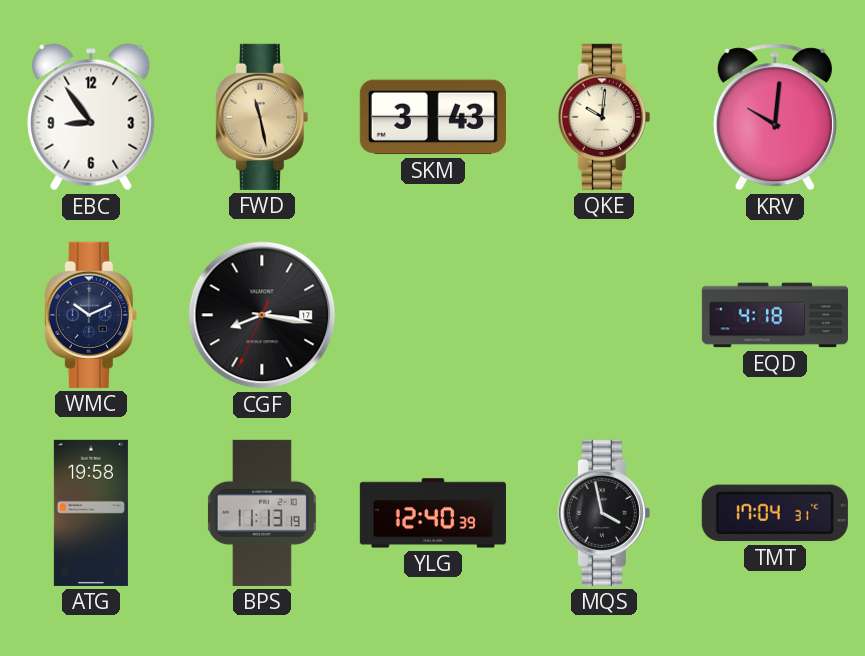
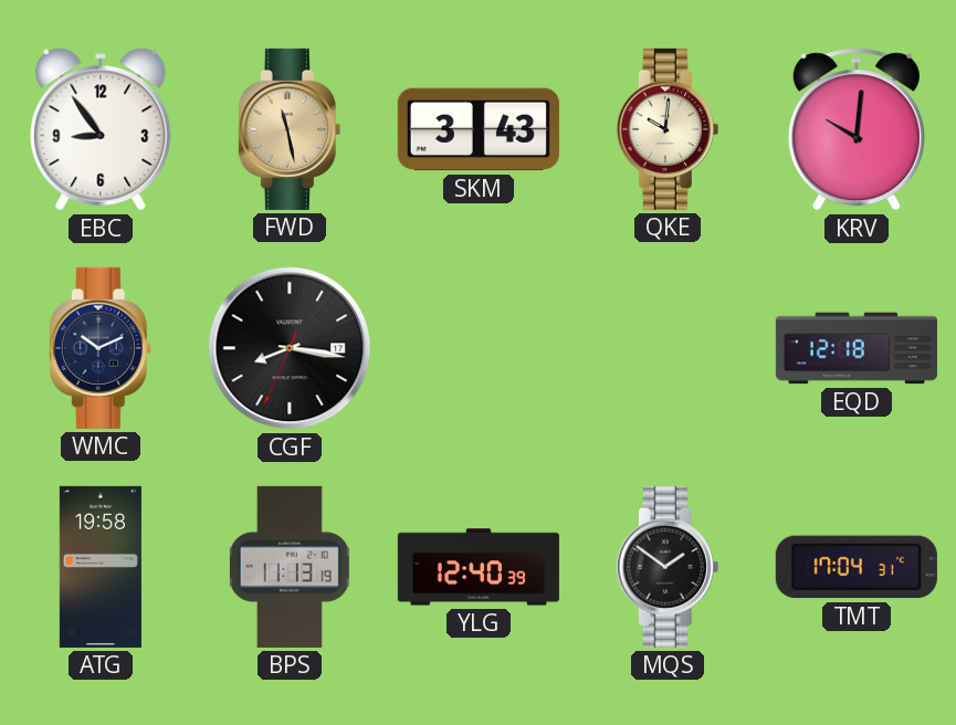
EQD: 4:18 -> 12:18
MQS: 3:58 -> 1:51
